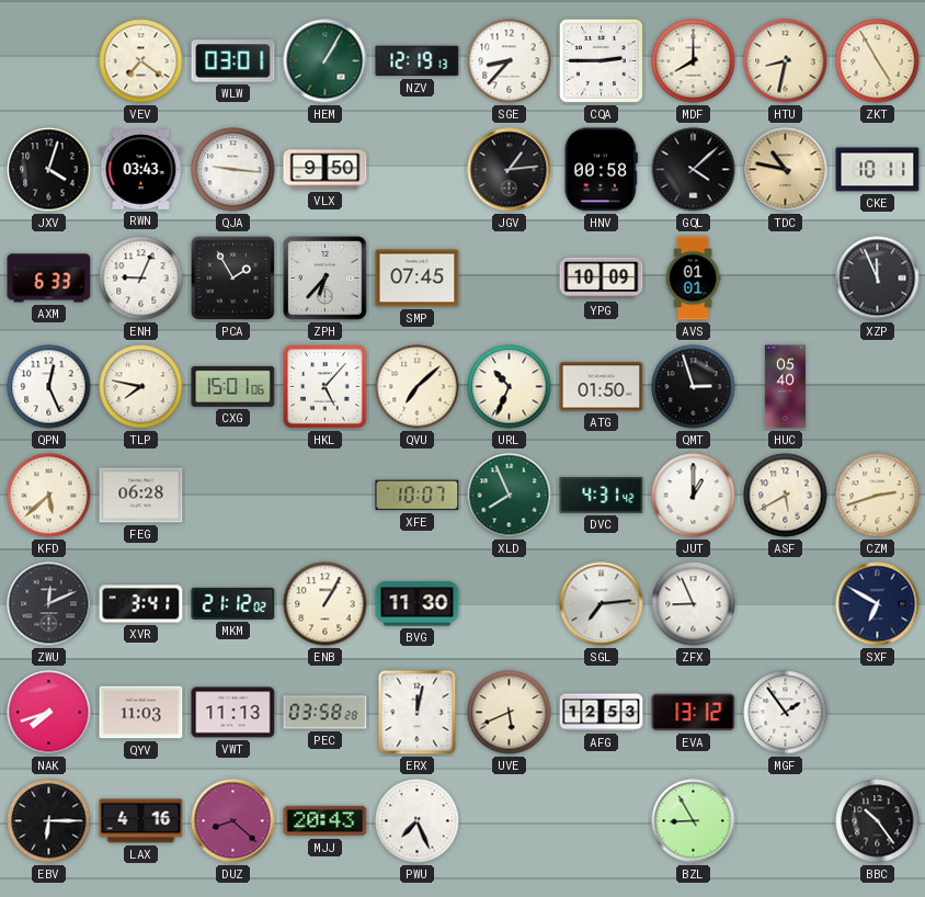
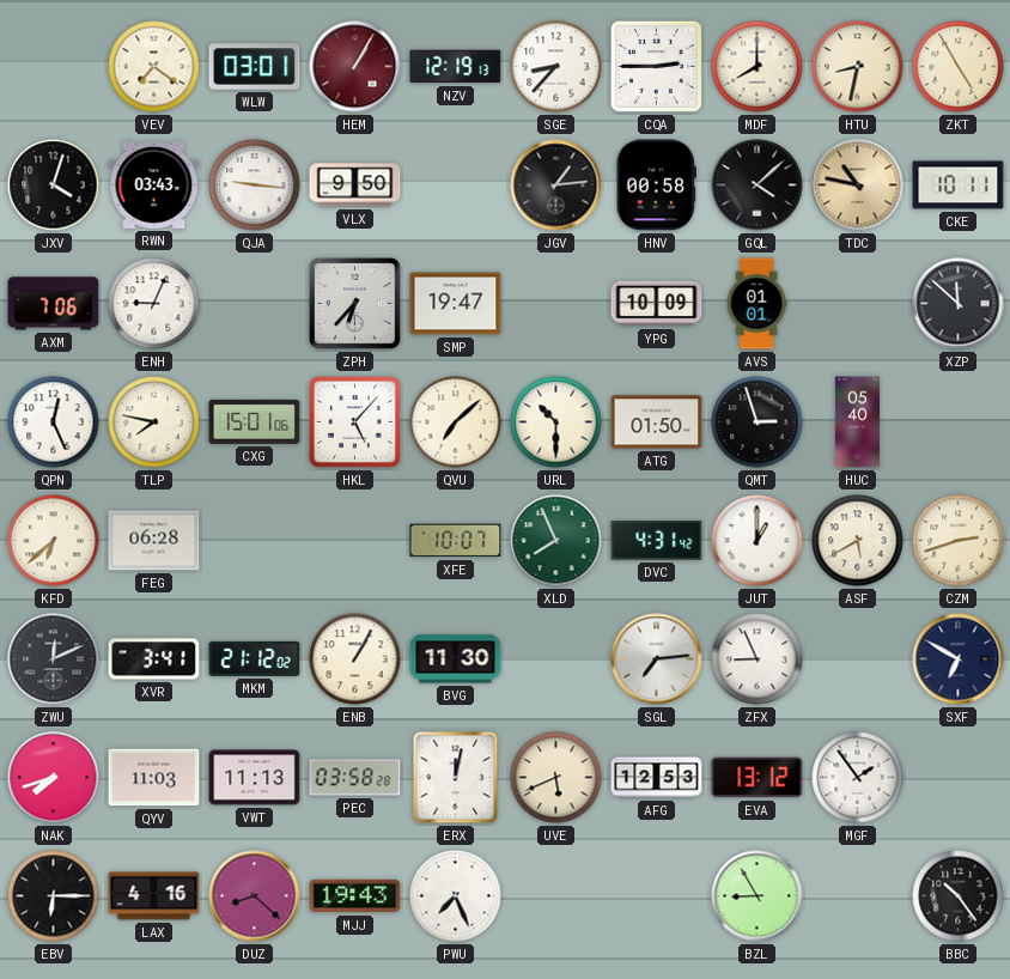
HEM dial: green -> burgundy
AXM: 6:33 -> 7:06
PCA: 1:55 -> none
SMP: 07:45 -> 19:47
XZP: 11:56 -> 11:52
URL: 10:34 -> 10:30
KFD: 5:38 -> 6:38
MJJ: 20:43 -> 19:43
